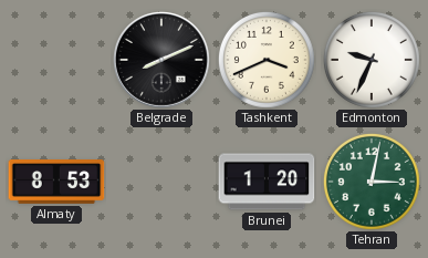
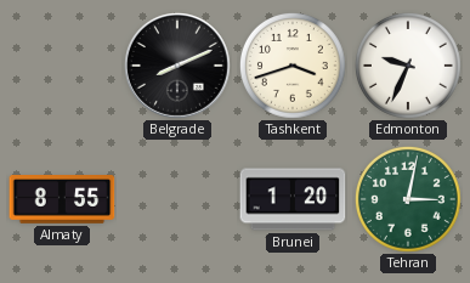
Tashkent: 3:41 -> 3:42
Almaty: 8:53 -> 8:55
